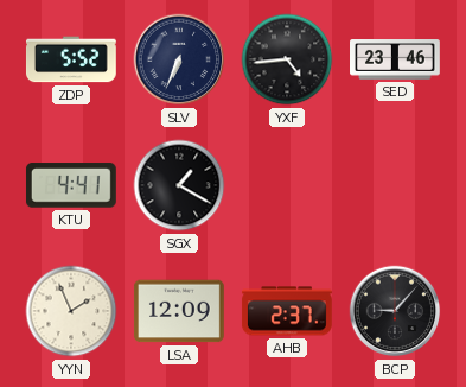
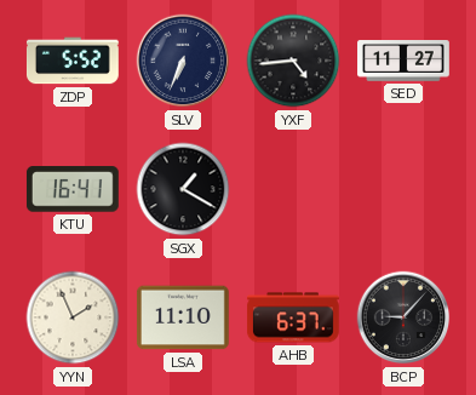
SED: 23:46 -> 11:27
KTU: 4:41 -> 16:41
LSA: 12:09 -> 11:10
AHB: 2:37 -> 6:37
